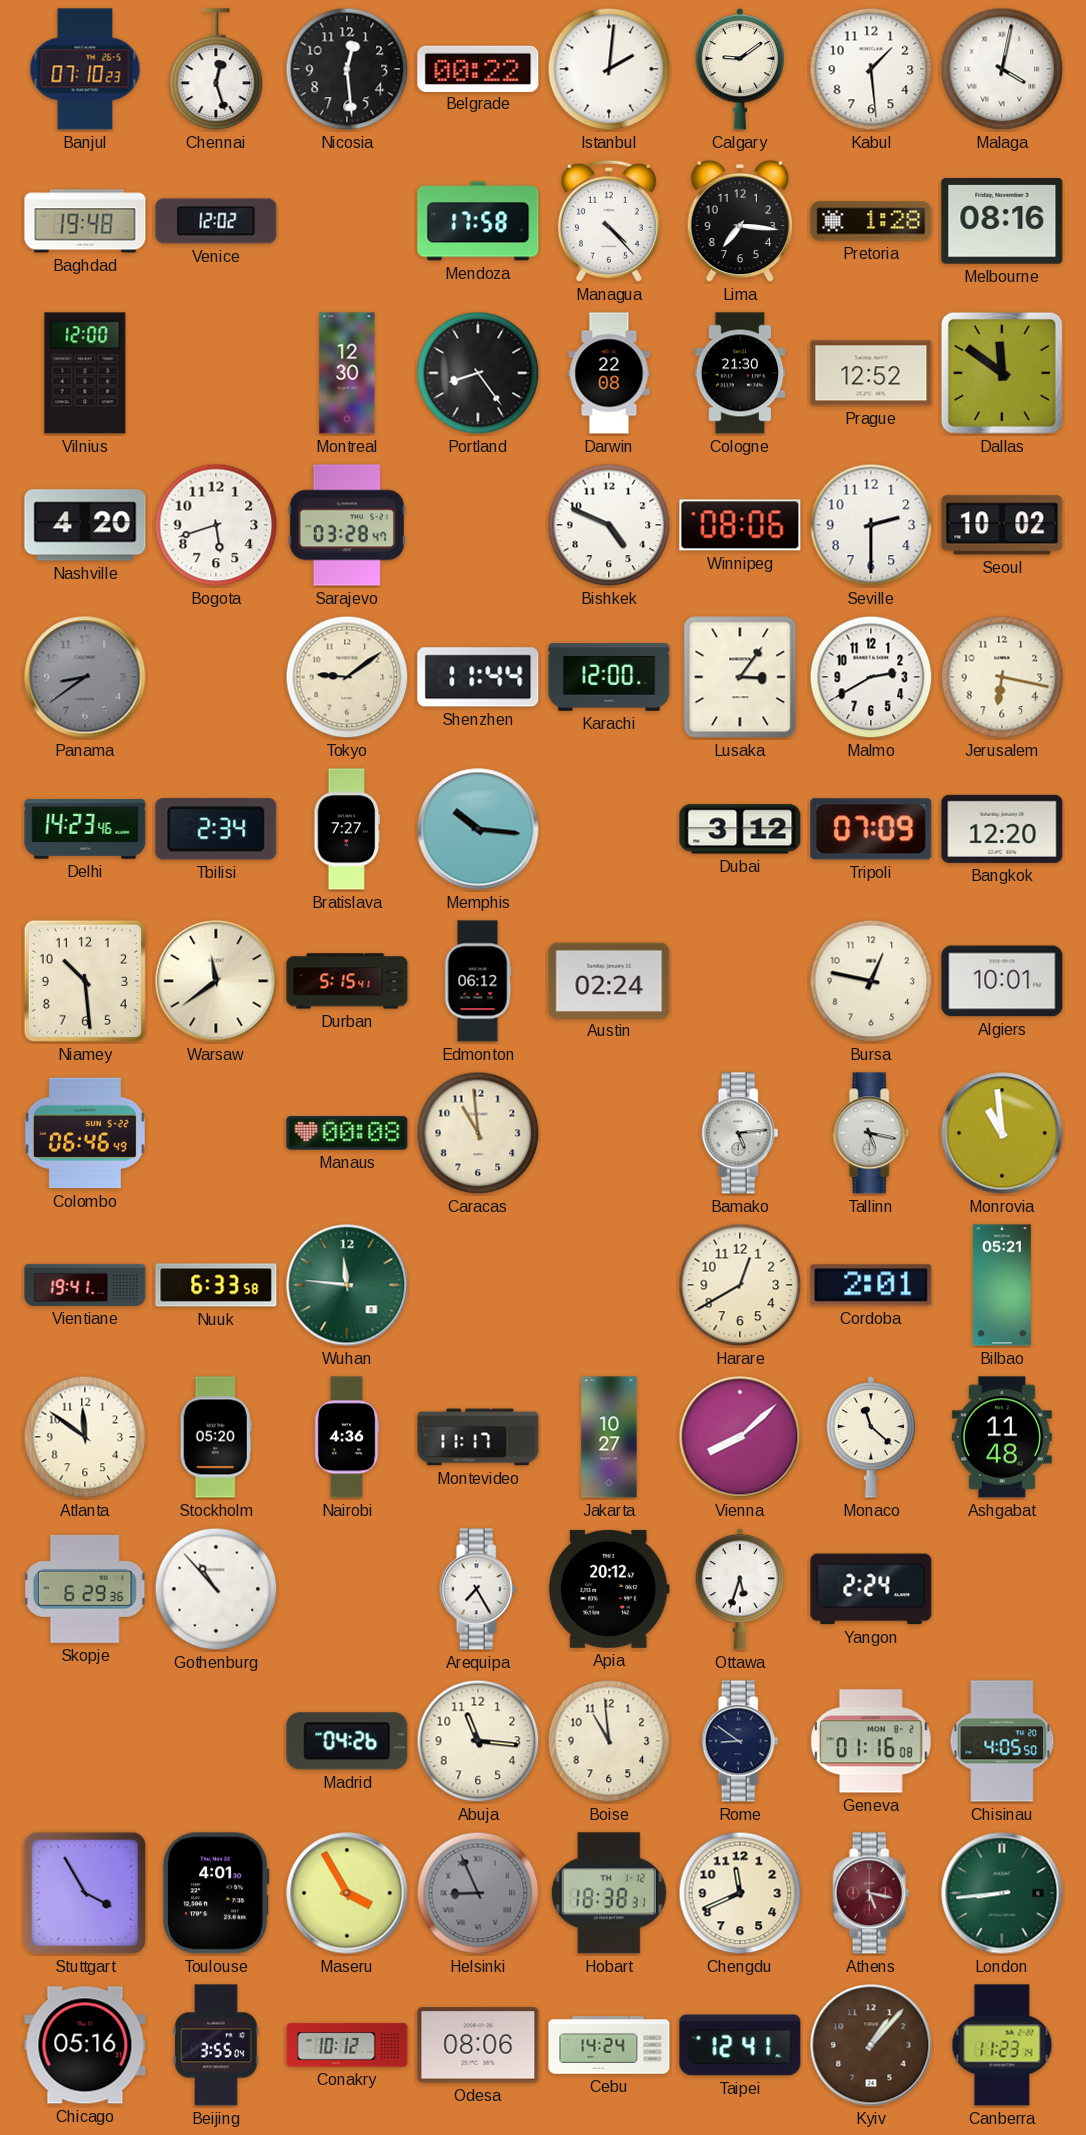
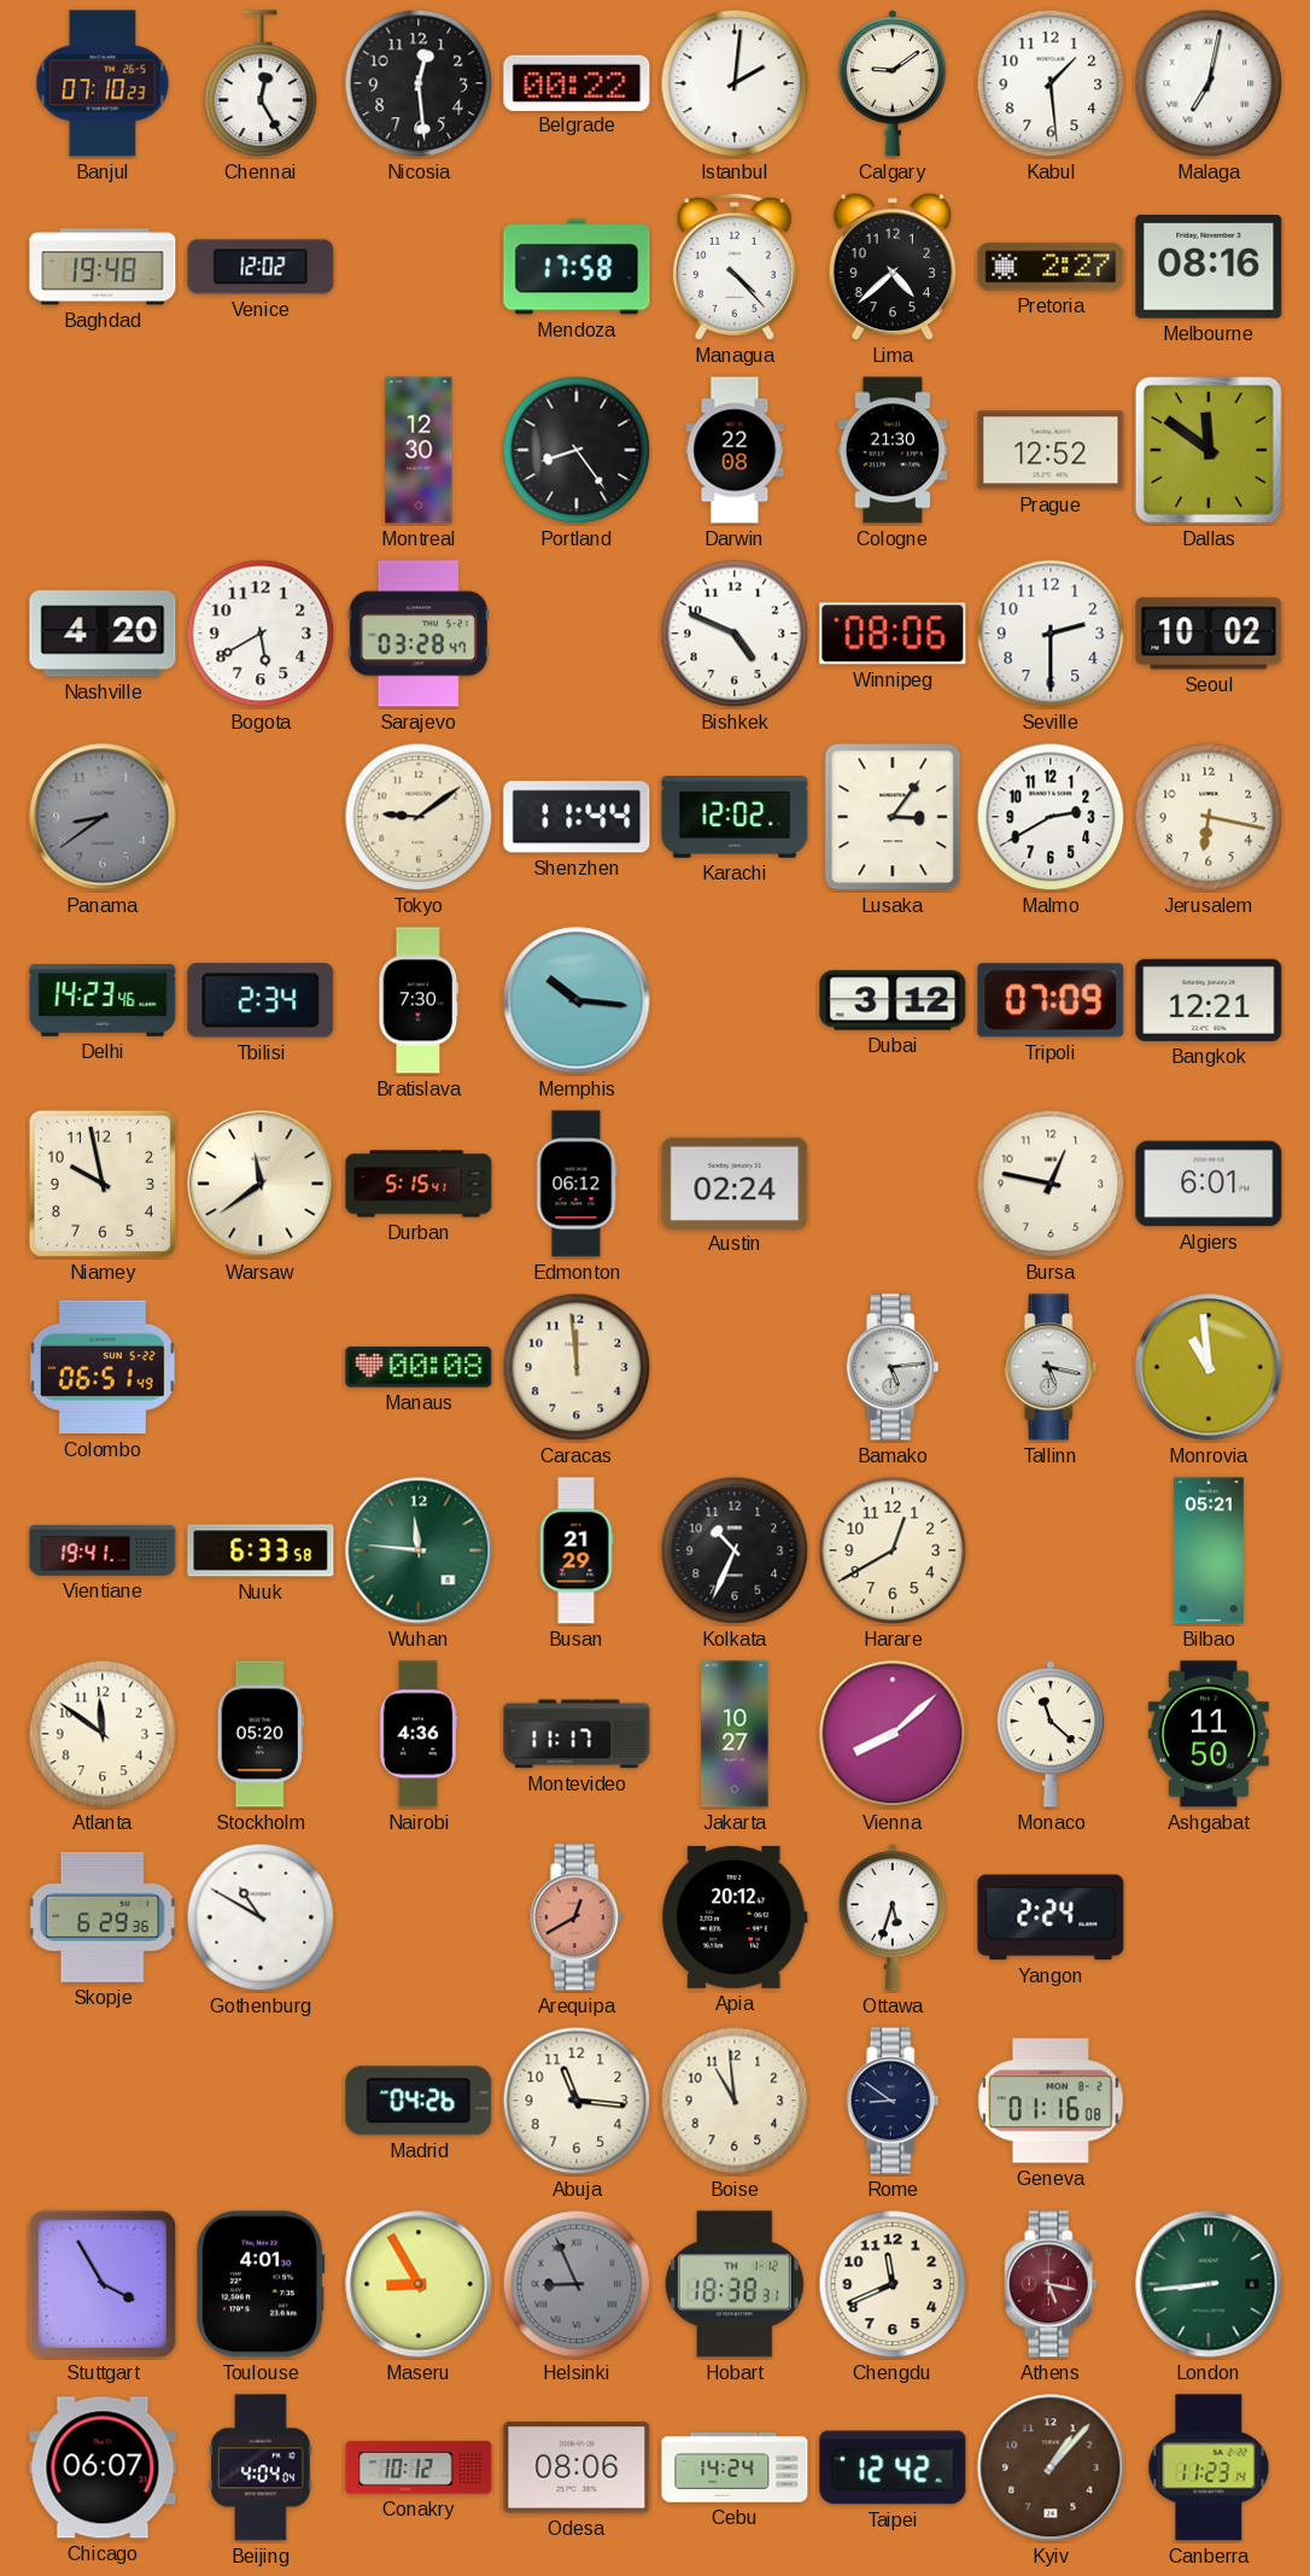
Chennai: 12:27 -> 12:25
Malaga: 4:02 -> 7:02
Lima: 7:16 -> 4:38
Pretoria: 1:28 -> 2:27
Vilnius: 12:00 -> none
Bogota: 5:42 -> 5:40
Karachi: 12:00 -> 12:02
Bratislava: 7:27 -> 7:30
Bangkok: 12:20 -> 12:21
Niamey: 10:29 -> 9:58
Algiers: 10:01 -> 6:01
Colombo: 06:46 -> 06:51
Caracas: 10:59 -> 11:59
Busan: none -> 21:29
Kolkata: none -> 10:34
Cordoba: 2:01 -> none
Ashgabat: 11:48 -> 11:50
Gothenburg: 10:53 -> 10:50
Arequipa: 7:25 -> 12:40
Arequipa dial: white -> salmon
Chisinau: 4:05 -> none
Maseru: 3:55 -> 8:55
Chicago: 05:16 -> 06:07
Beijing: 3:55 -> 4:04
Taipei: 12:41 -> 12:42
